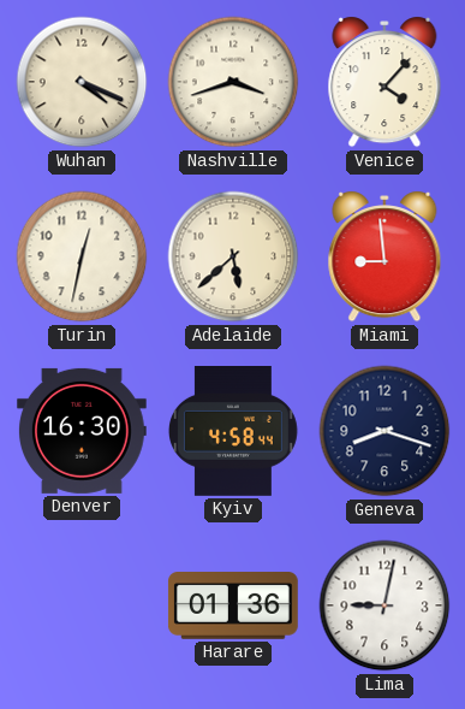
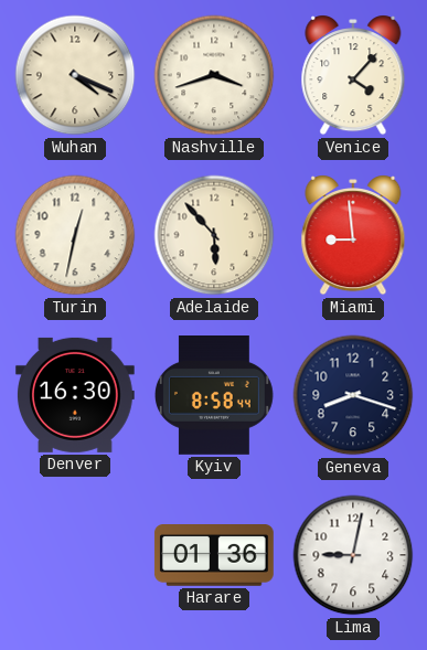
Adelaide: 5:38 -> 5:53
Kyiv: 4:58 -> 8:58
